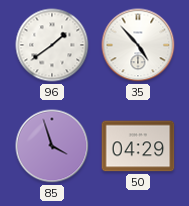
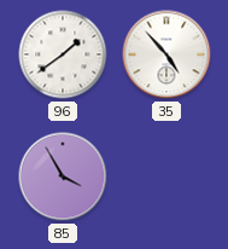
85: 3:57 -> 3:55
50: 04:29 -> none
